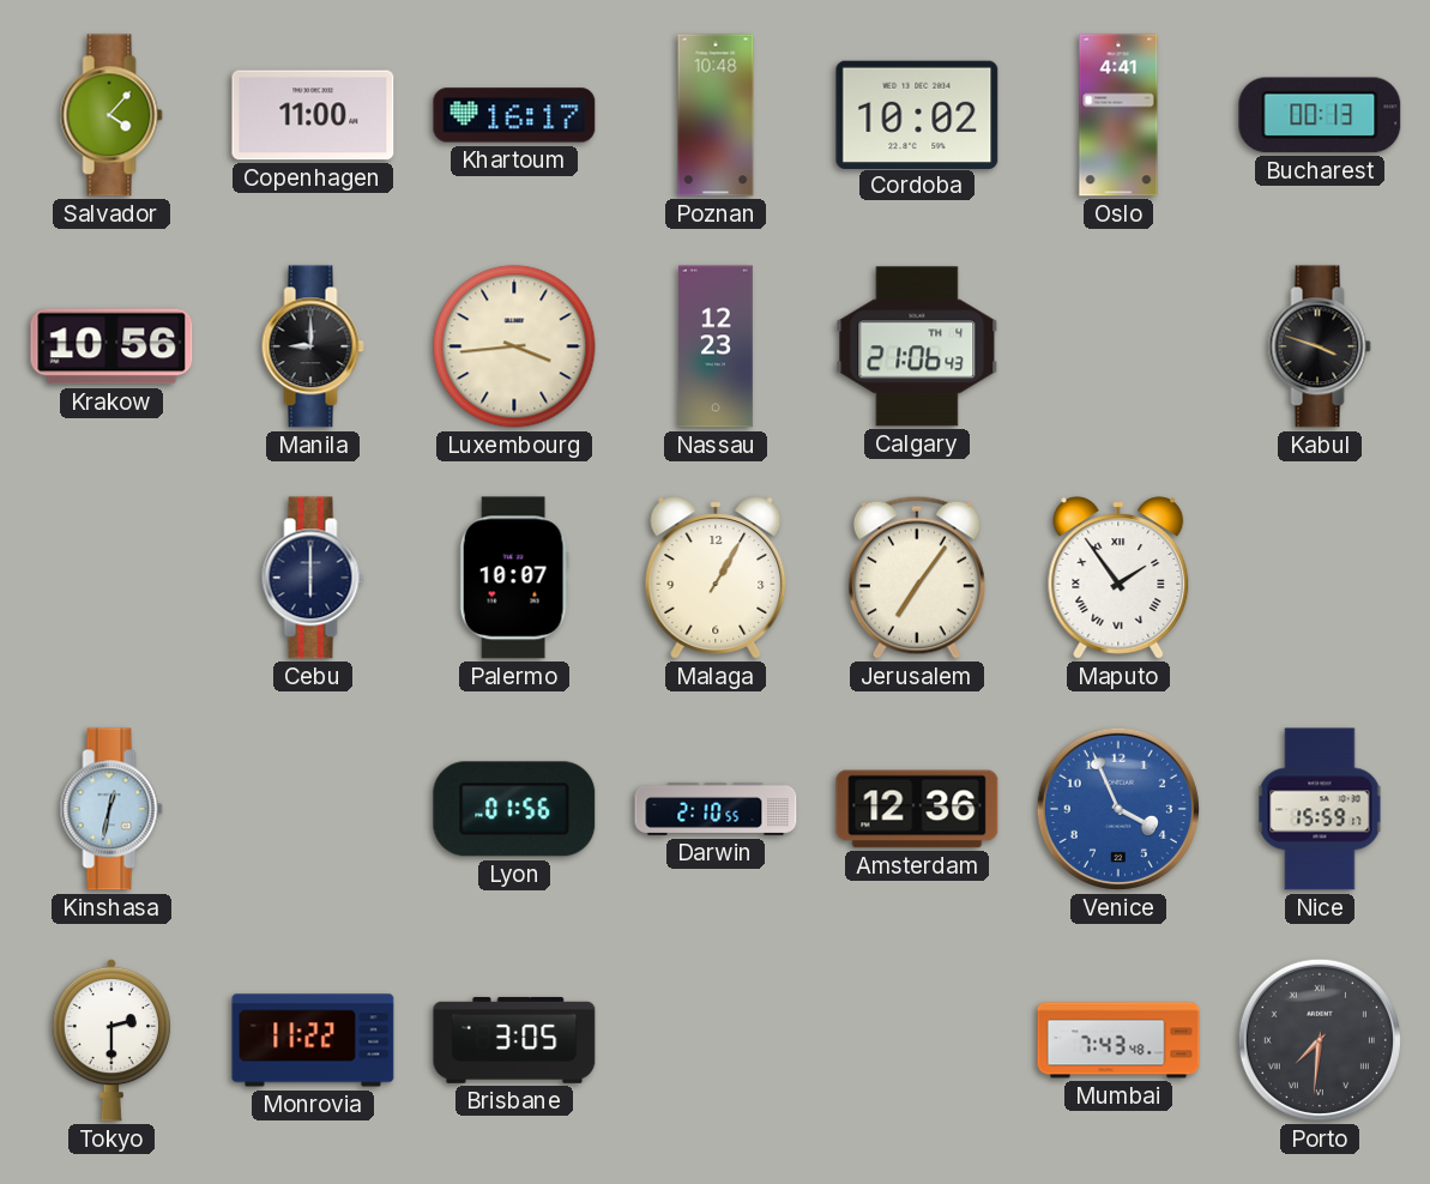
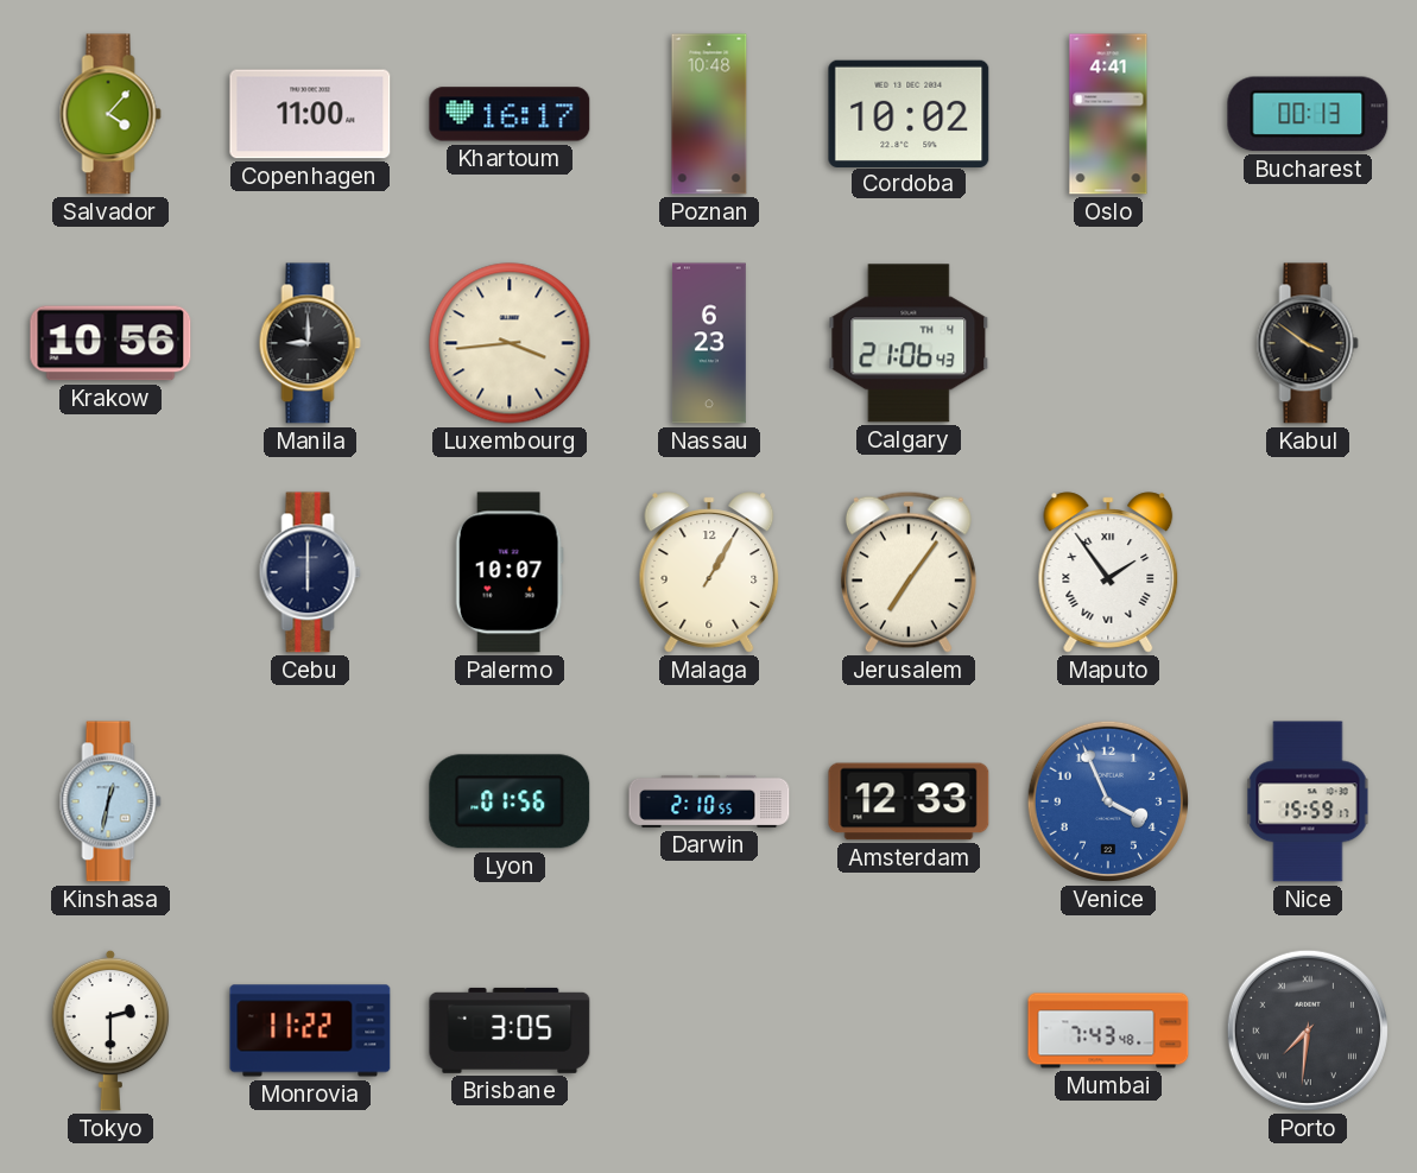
Nassau: 12:23 -> 6:23
Kabul: 3:48 -> 3:51
Amsterdam: 12:36 -> 12:33
